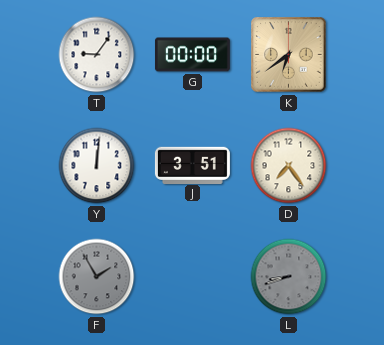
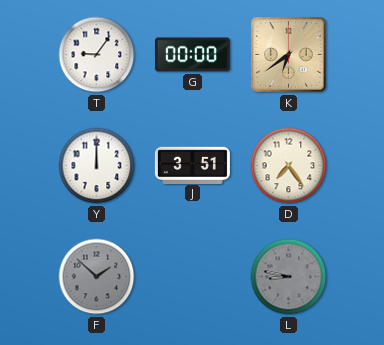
Y: 12:01 -> 12:00
F: 1:55 -> 1:52
L: 8:42 -> 8:47
